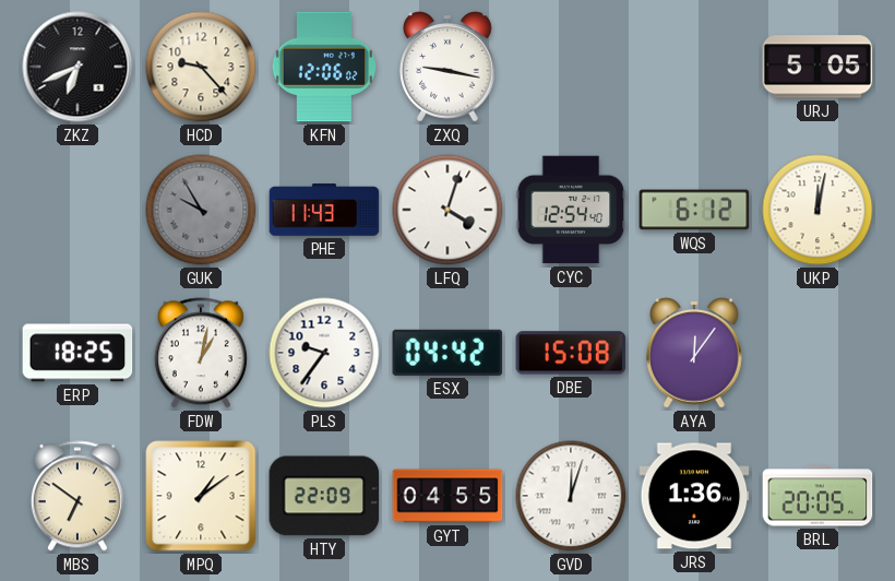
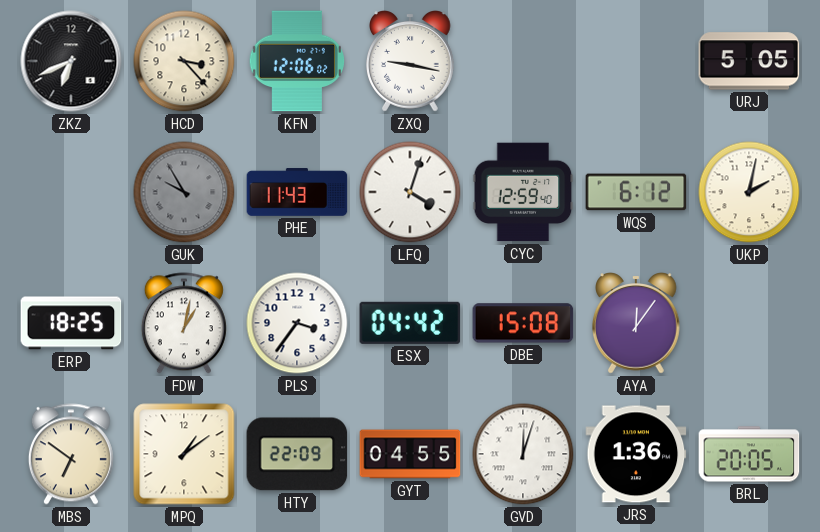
HCD: 9:23 -> 3:23
CYC: 12:54 -> 12:59
UKP: 12:02 -> 2:02
PLS: 9:36 -> 3:36
